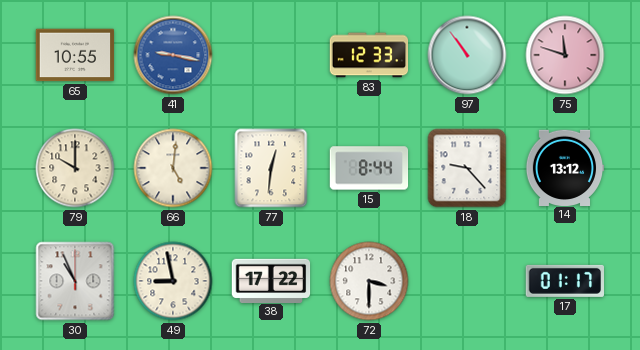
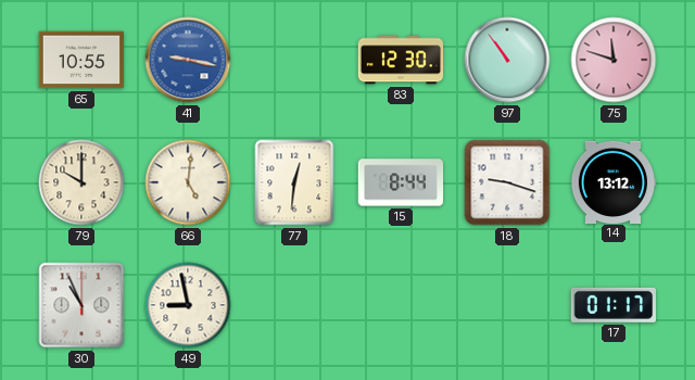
83: 12:33 -> 12:30
18: 9:23 -> 9:18
38: 17:22 -> none
72: 3:30 -> none
